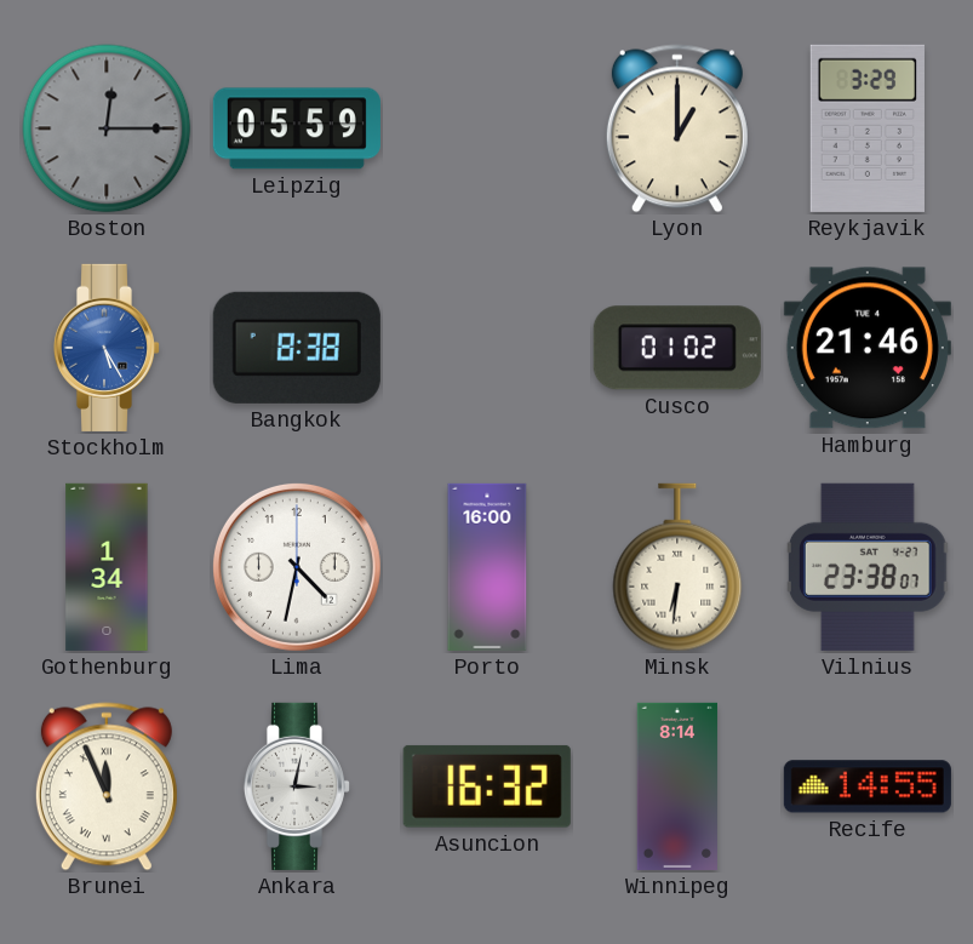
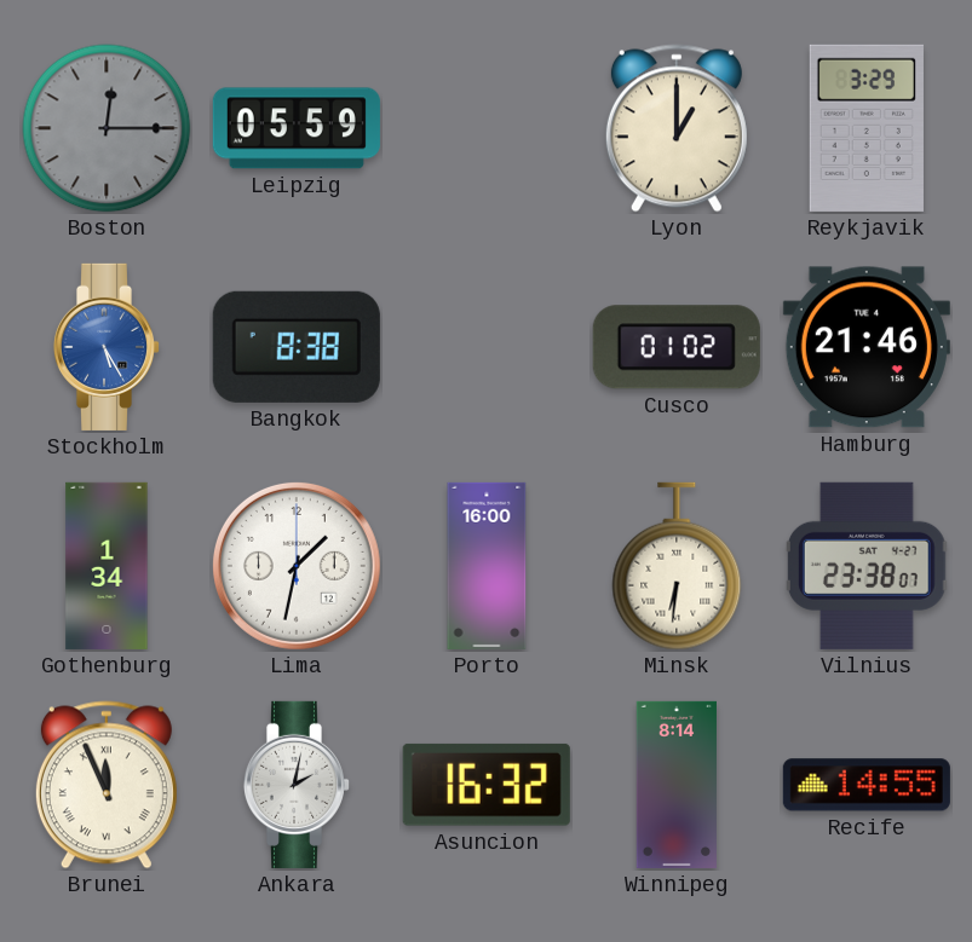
Lima: 4:32 -> 1:32
Ankara: 3:02 -> 2:02
